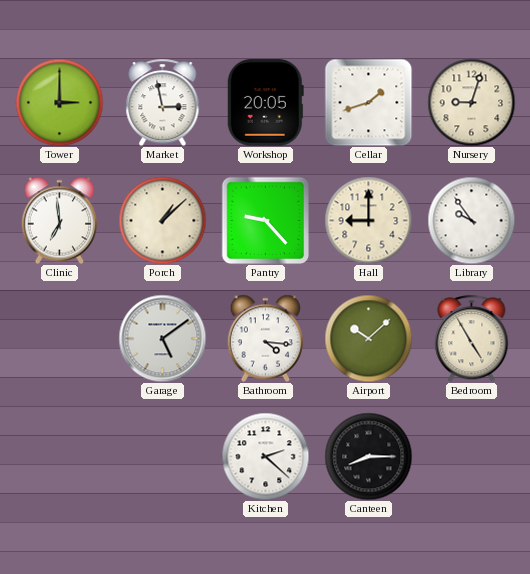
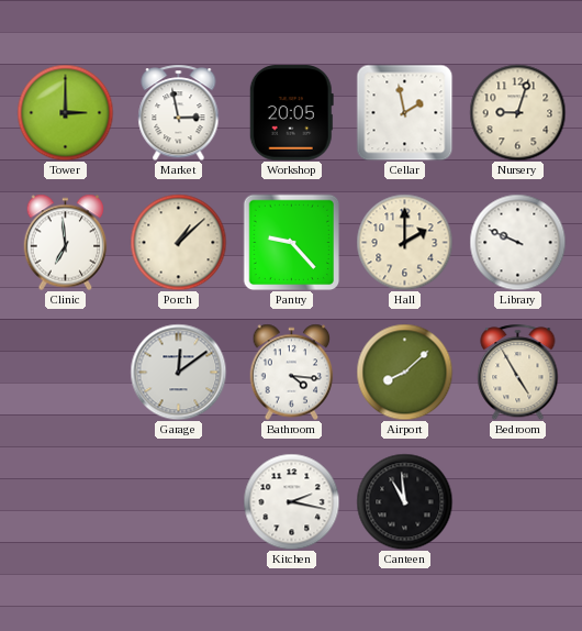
Cellar: 1:42 -> 1:58
Hall: 9:00 -> 2:00
Library: 9:54 -> 9:49
Garage: 5:09 -> 12:09
Airport: 10:08 -> 8:08
Kitchen: 2:22 -> 2:17
Canteen: 8:15 -> 10:59
